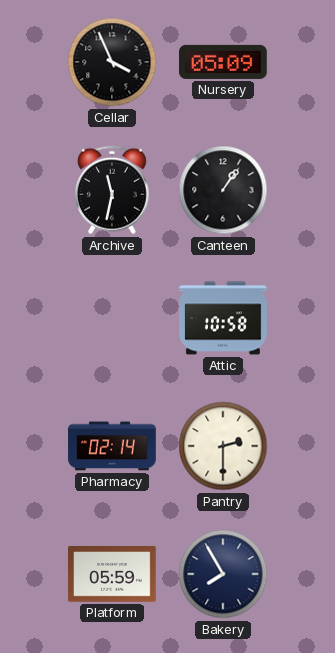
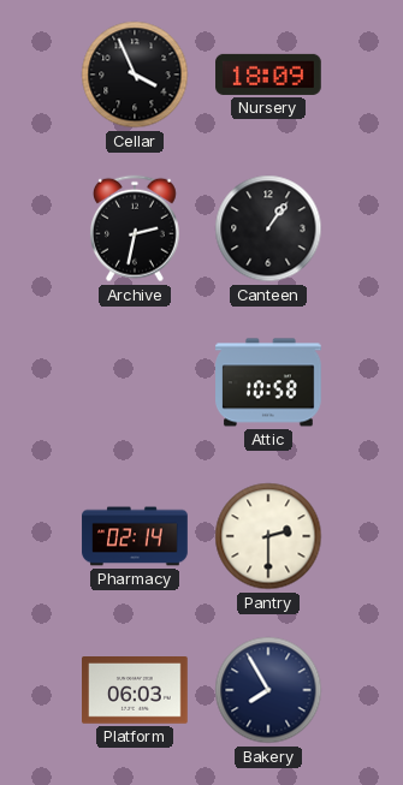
Nursery: 05:09 -> 18:09
Archive: 11:32 -> 2:32
Platform: 05:59 -> 06:03
